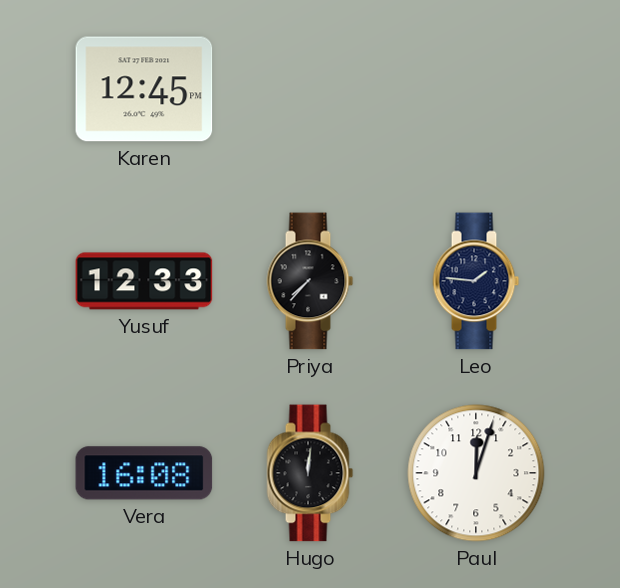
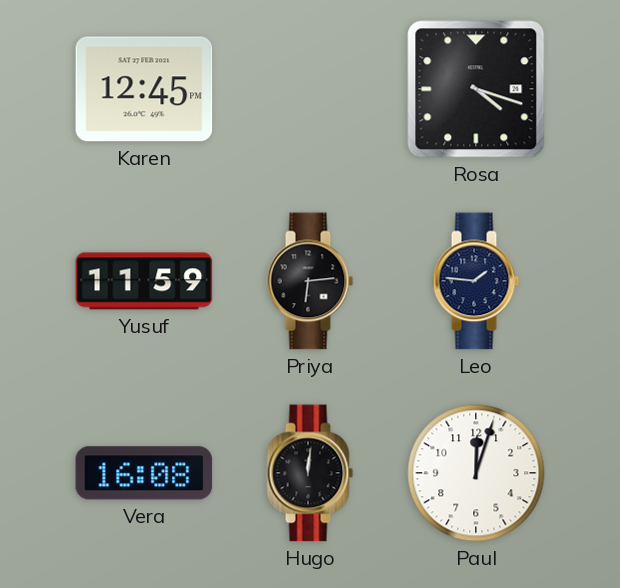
Rosa: none -> 4:18
Yusuf: 12:33 -> 11:59
Priya: 7:37 -> 6:14
